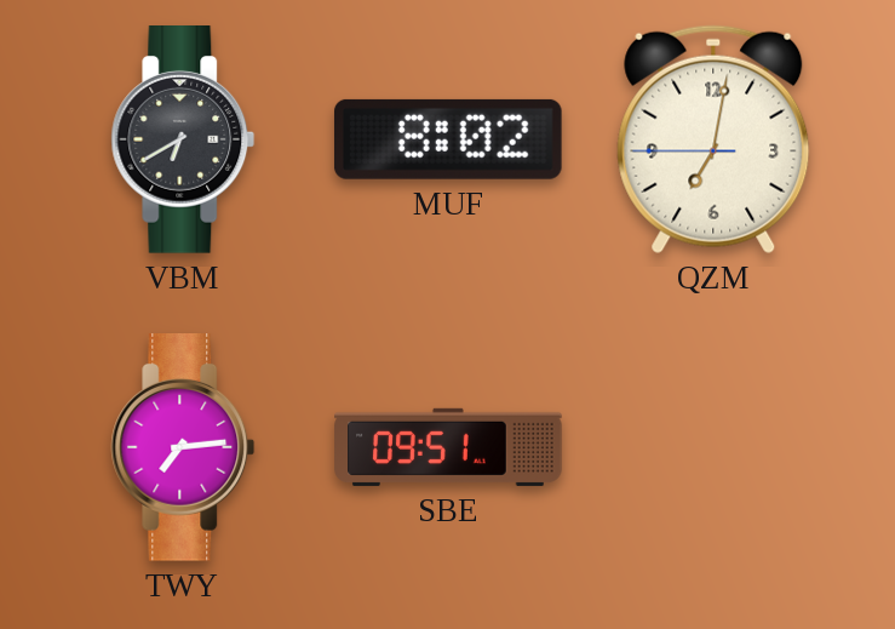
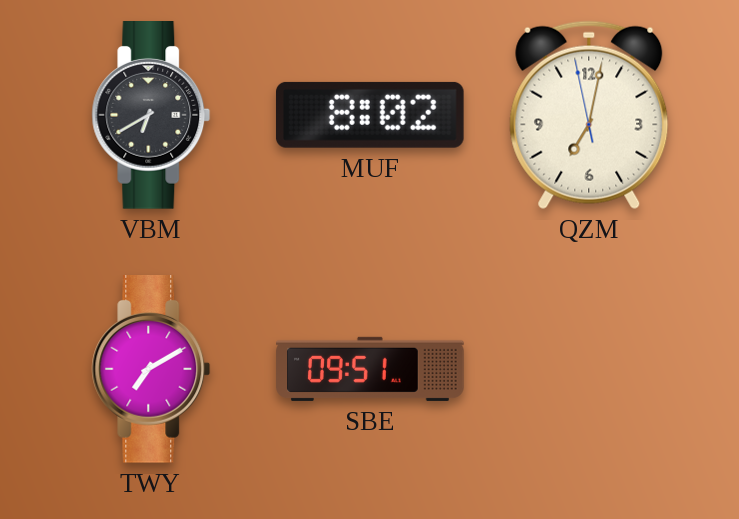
QZM: 7:01:45 -> 7:01:58
TWY: 7:14 -> 7:10
